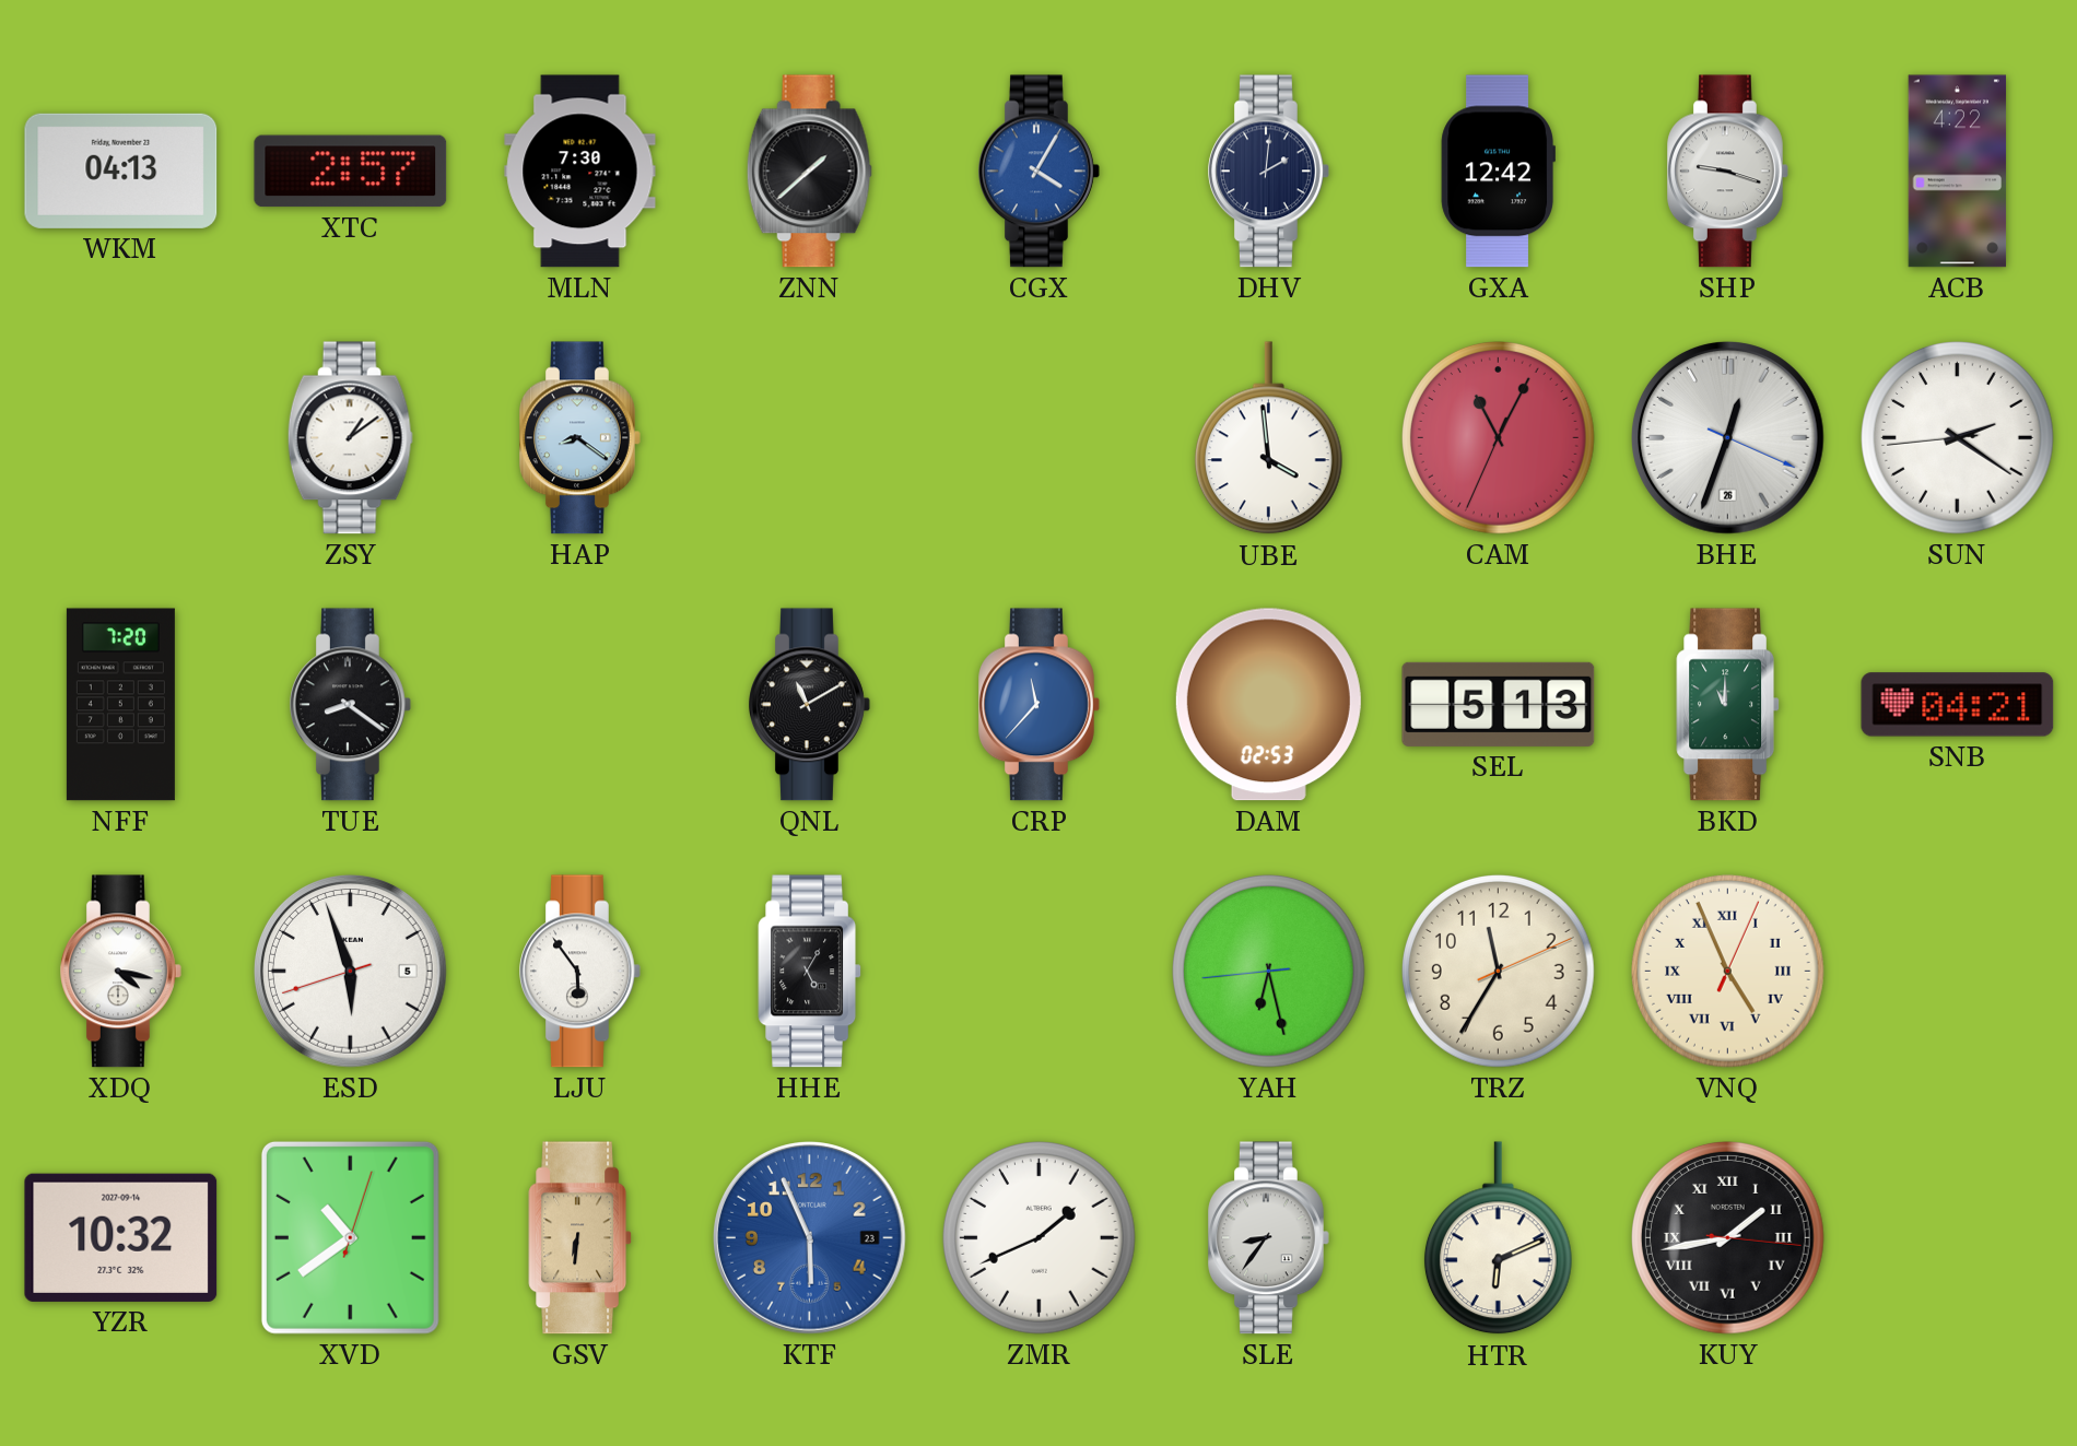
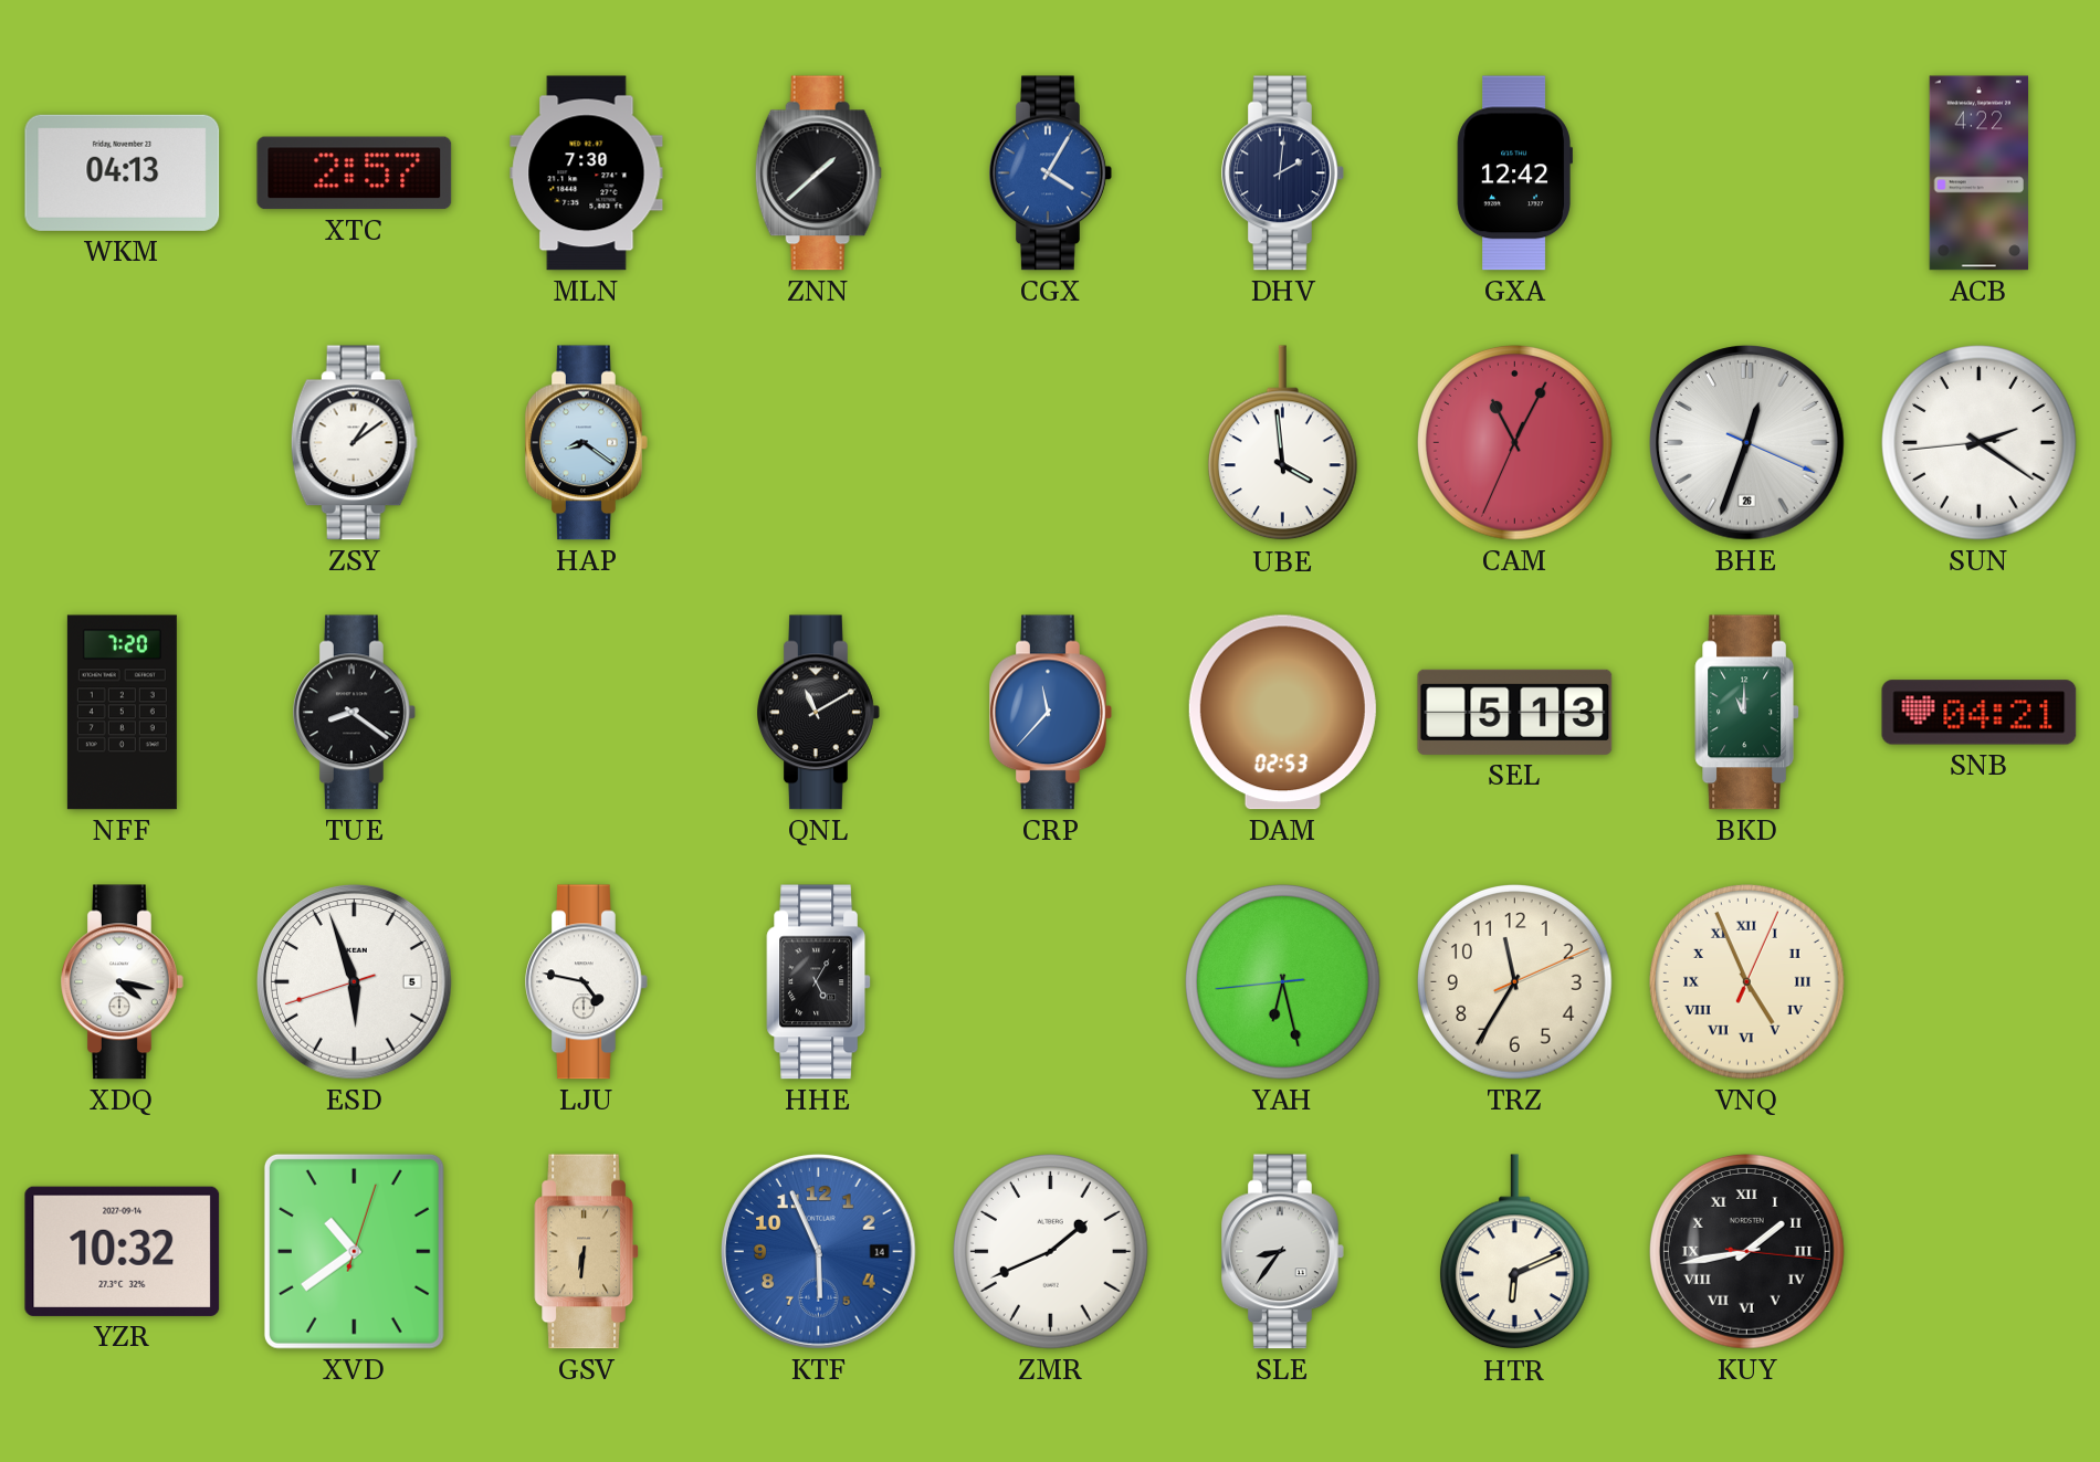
SHP: 9:18 -> none
LJU: 5:54 -> 4:47
KTF date: 23 -> 14
